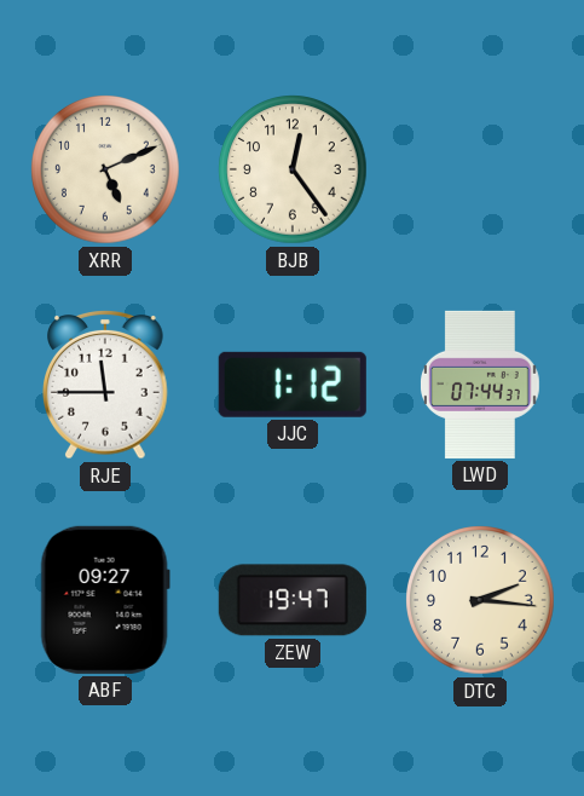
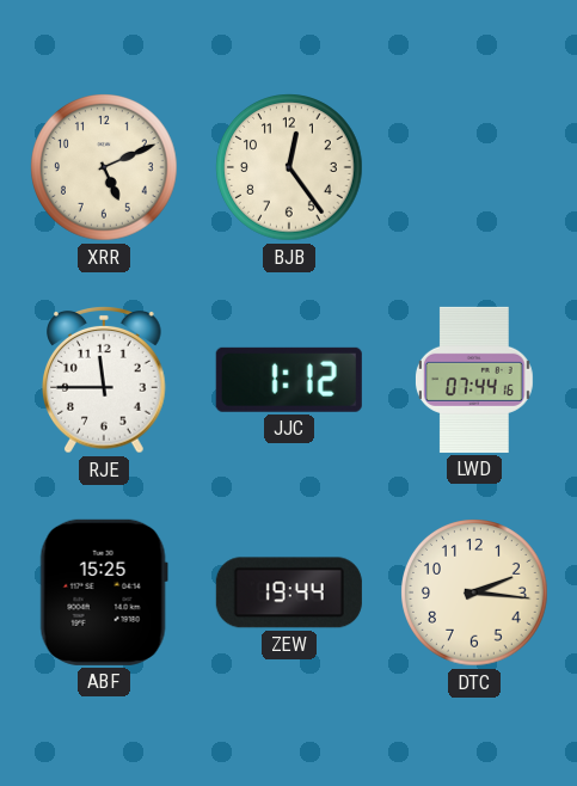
LWD: 07:44:37 -> 07:44:16
ABF: 09:27 -> 15:25
ZEW: 19:47 -> 19:44
